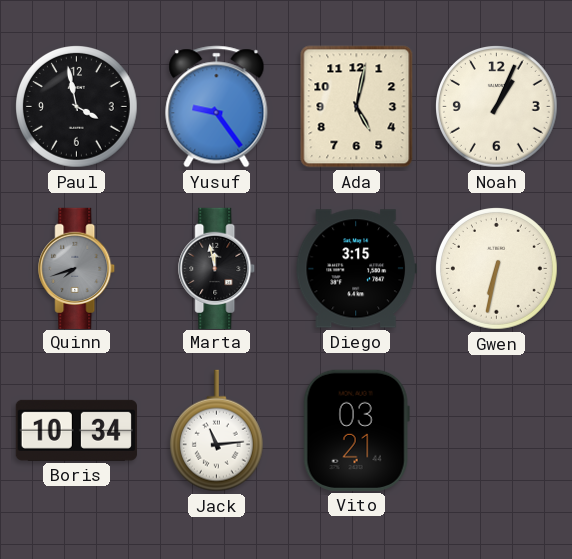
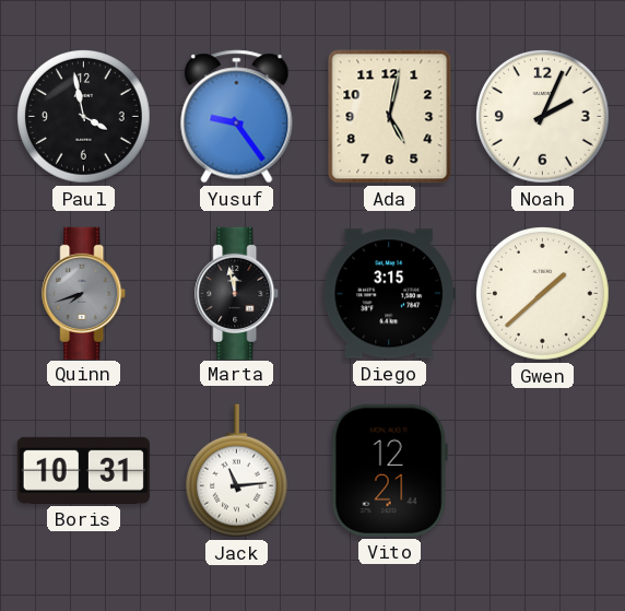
Noah: 1:04 -> 2:04
Gwen: 6:32 -> 1:38
Boris: 10:34 -> 10:31
Vito: 03:21 -> 12:21
